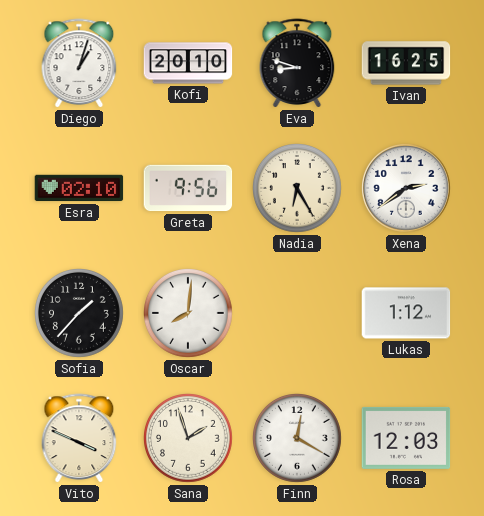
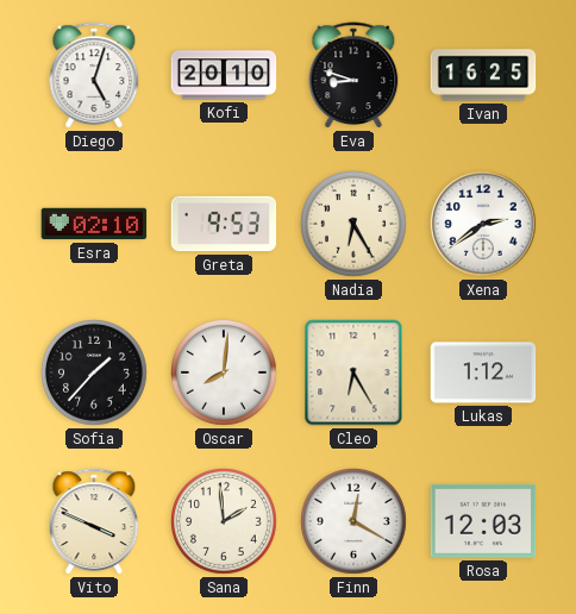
Diego: 1:03 -> 5:03
Greta: 9:56 -> 9:53
Cleo: none -> 6:25
Sana: 1:57 -> 1:59
